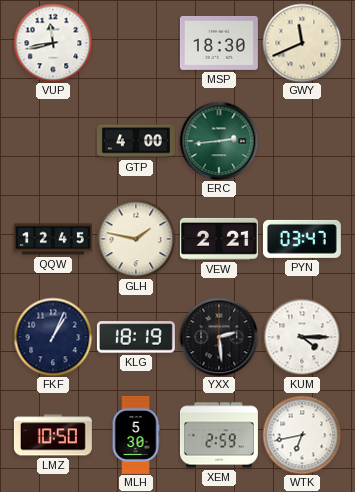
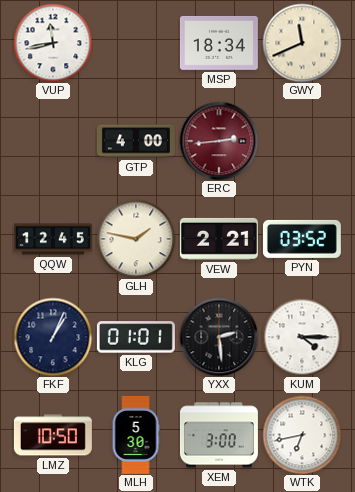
MSP: 18:30 -> 18:34
ERC dial: green -> burgundy
PYN: 03:47 -> 03:52
KLG: 18:19 -> 01:01
XEM: 2:59 -> 3:00
